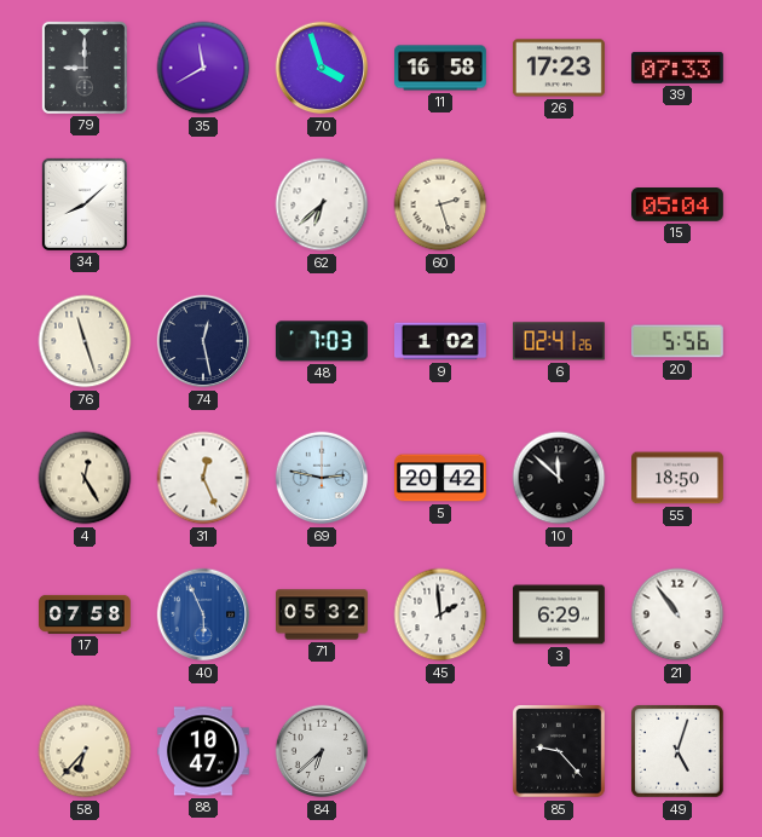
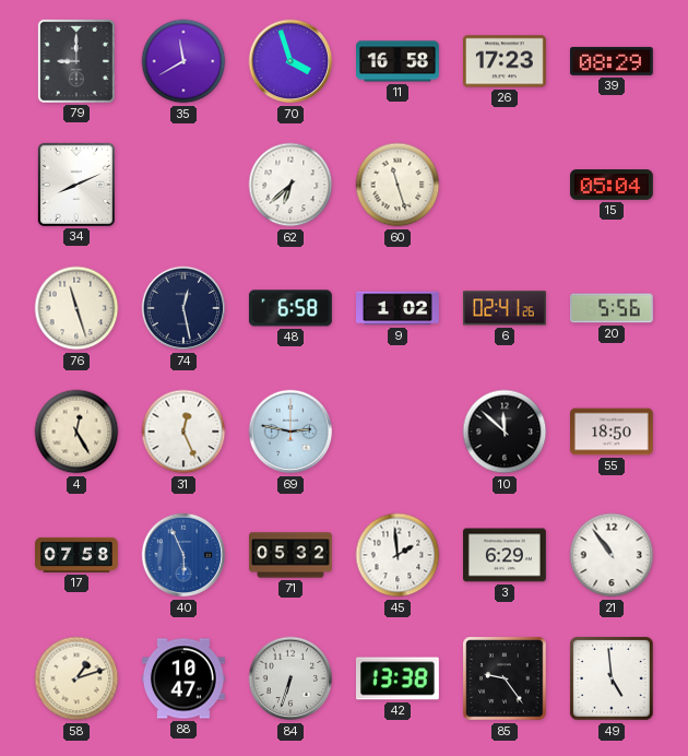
39: 07:33 -> 08:29
34: 8:08 -> 8:11
60: 2:27 -> 11:27
48: 7:03 -> 6:58
5: 20:42 -> none
58: 6:37 -> 1:12
84: 6:38 -> 6:33
42: none -> 13:38
85: 9:23 -> 9:24
49: 5:03 -> 4:59
